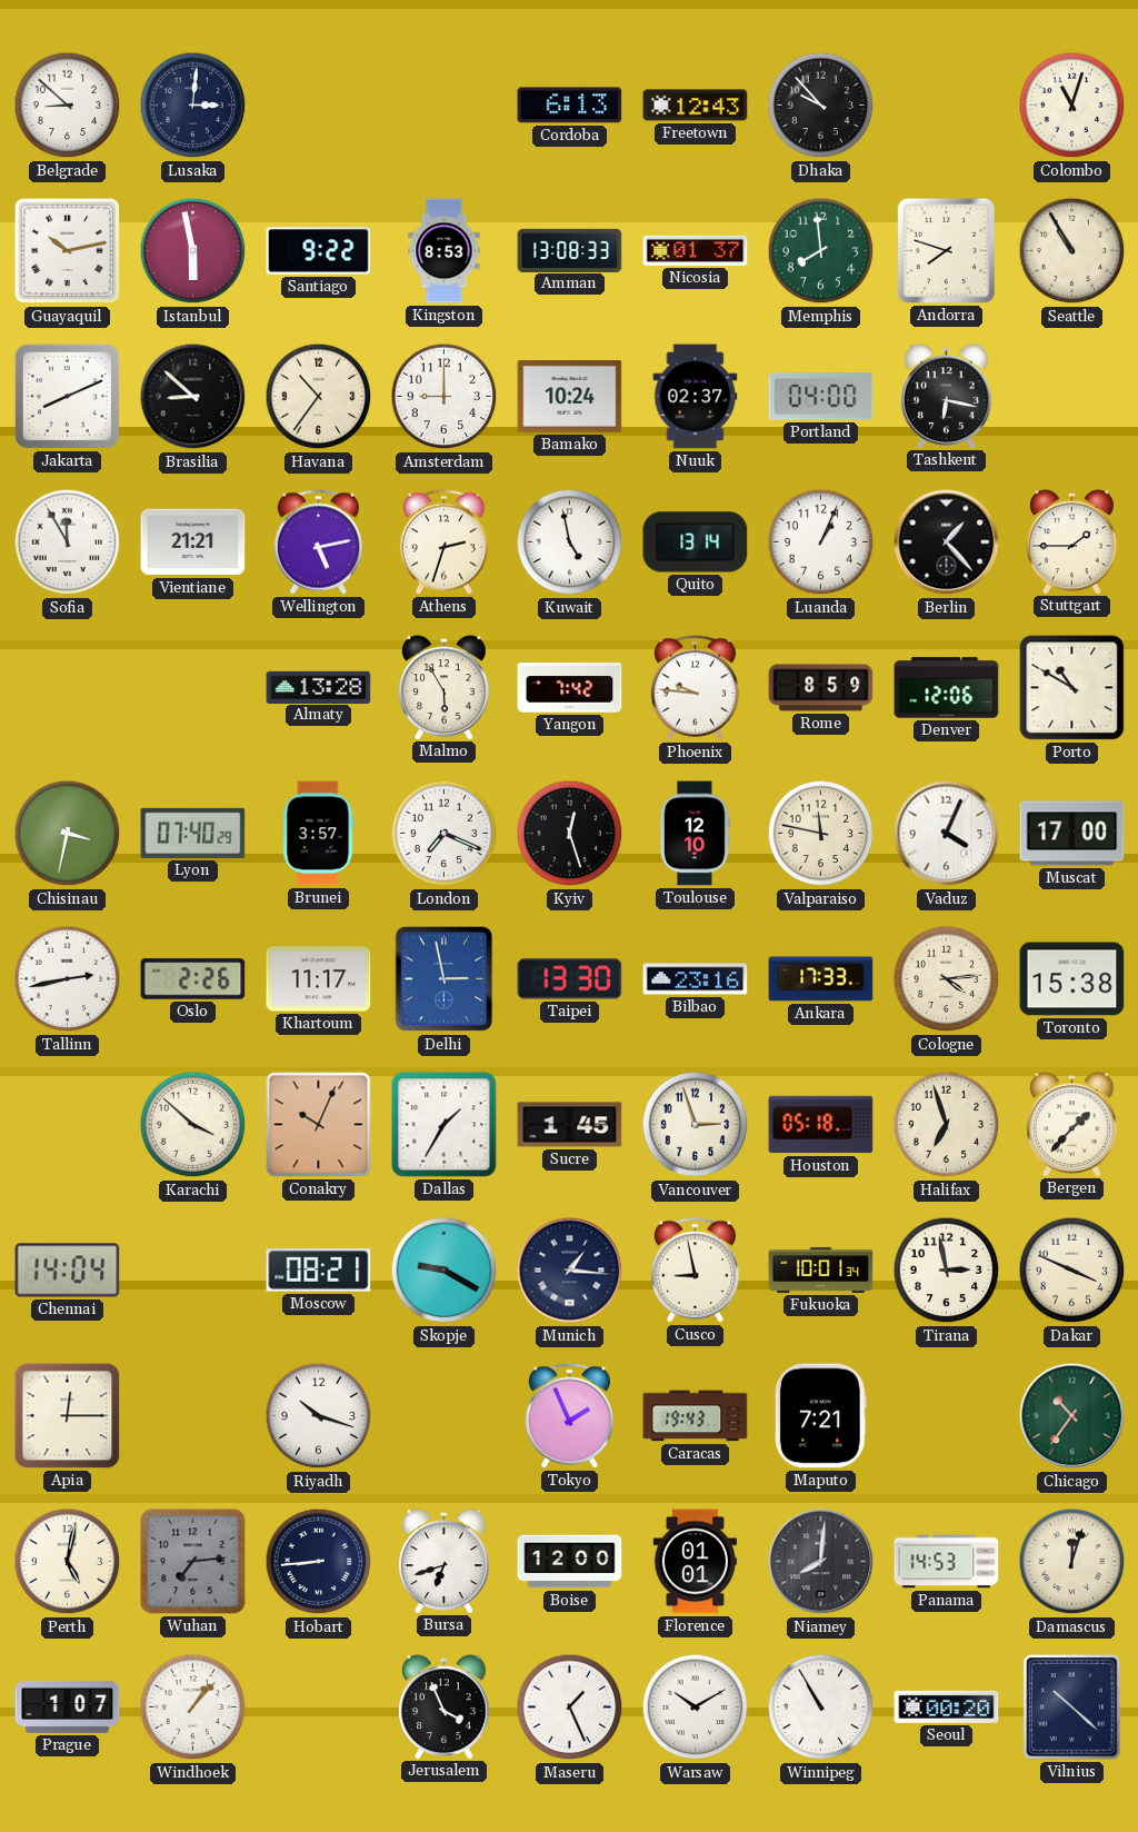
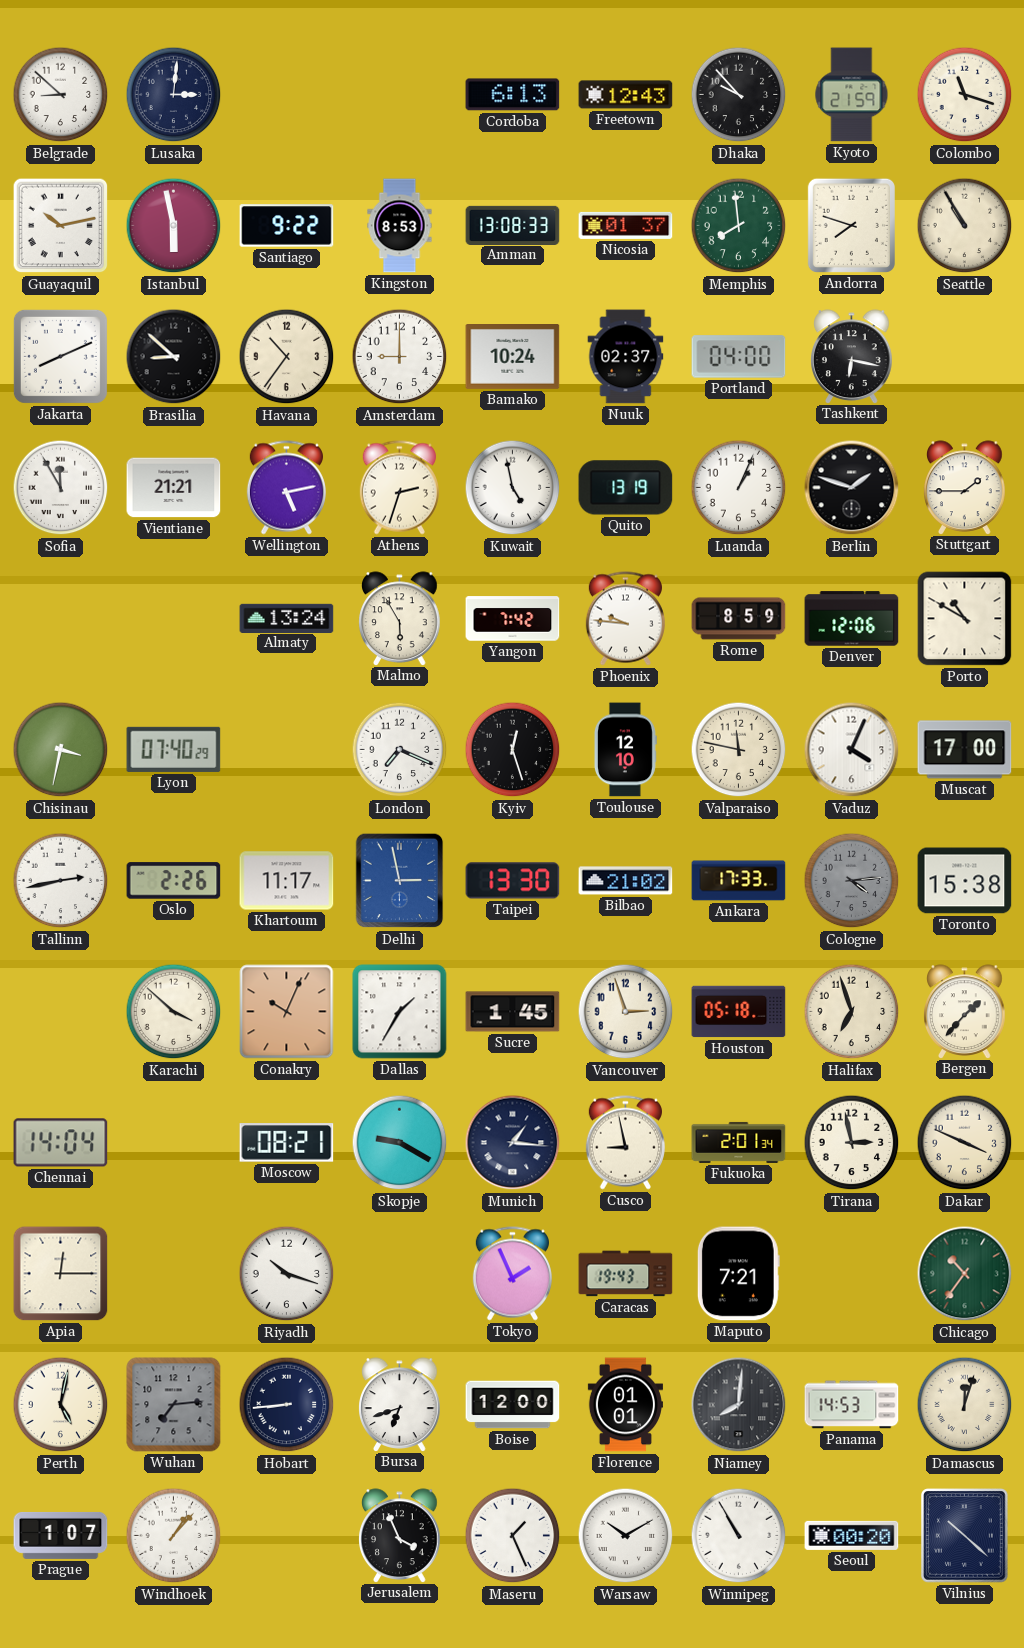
Kyoto: none -> 21:59
Colombo: 11:03 -> 11:18
Quito: 13:14 -> 13:19
Berlin: 1:23 -> 1:48
Almaty: 13:28 -> 13:24
Brunei: 3:57 -> none
Bilbao: 23:16 -> 21:02
Cologne dial: cream -> grey
Fukuoka: 10:01 -> 2:01
